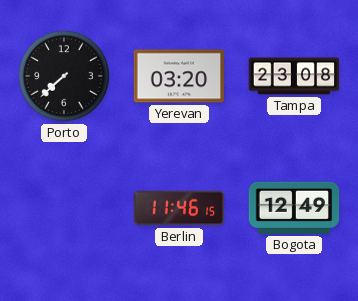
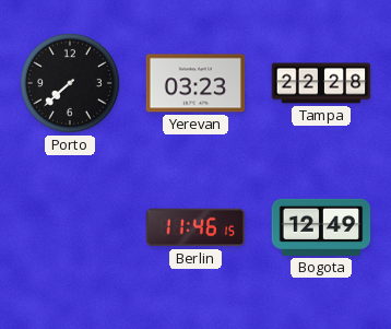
Yerevan: 03:20 -> 03:23
Tampa: 23:08 -> 22:28
